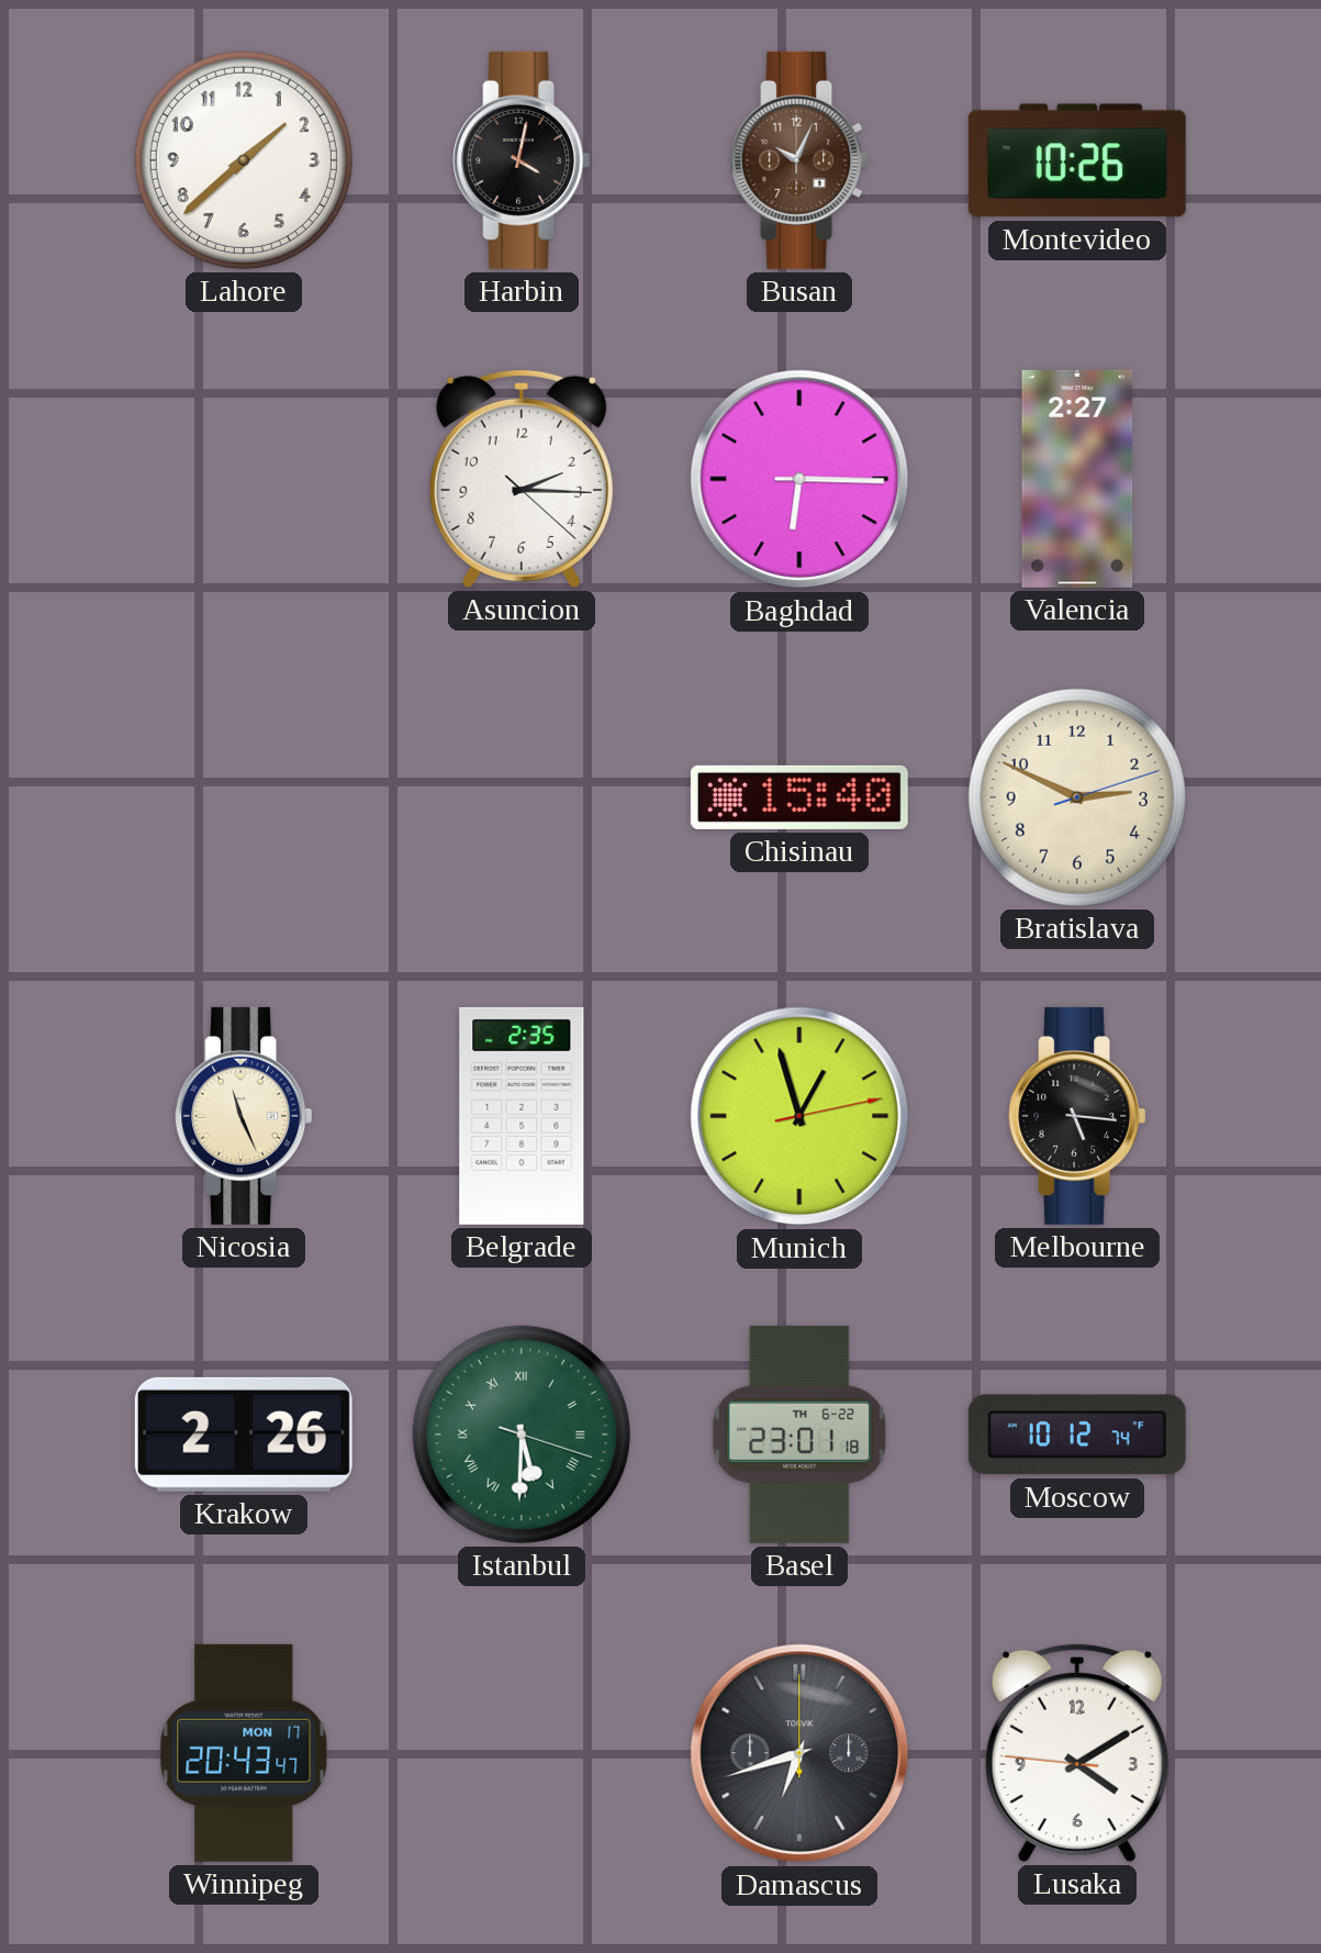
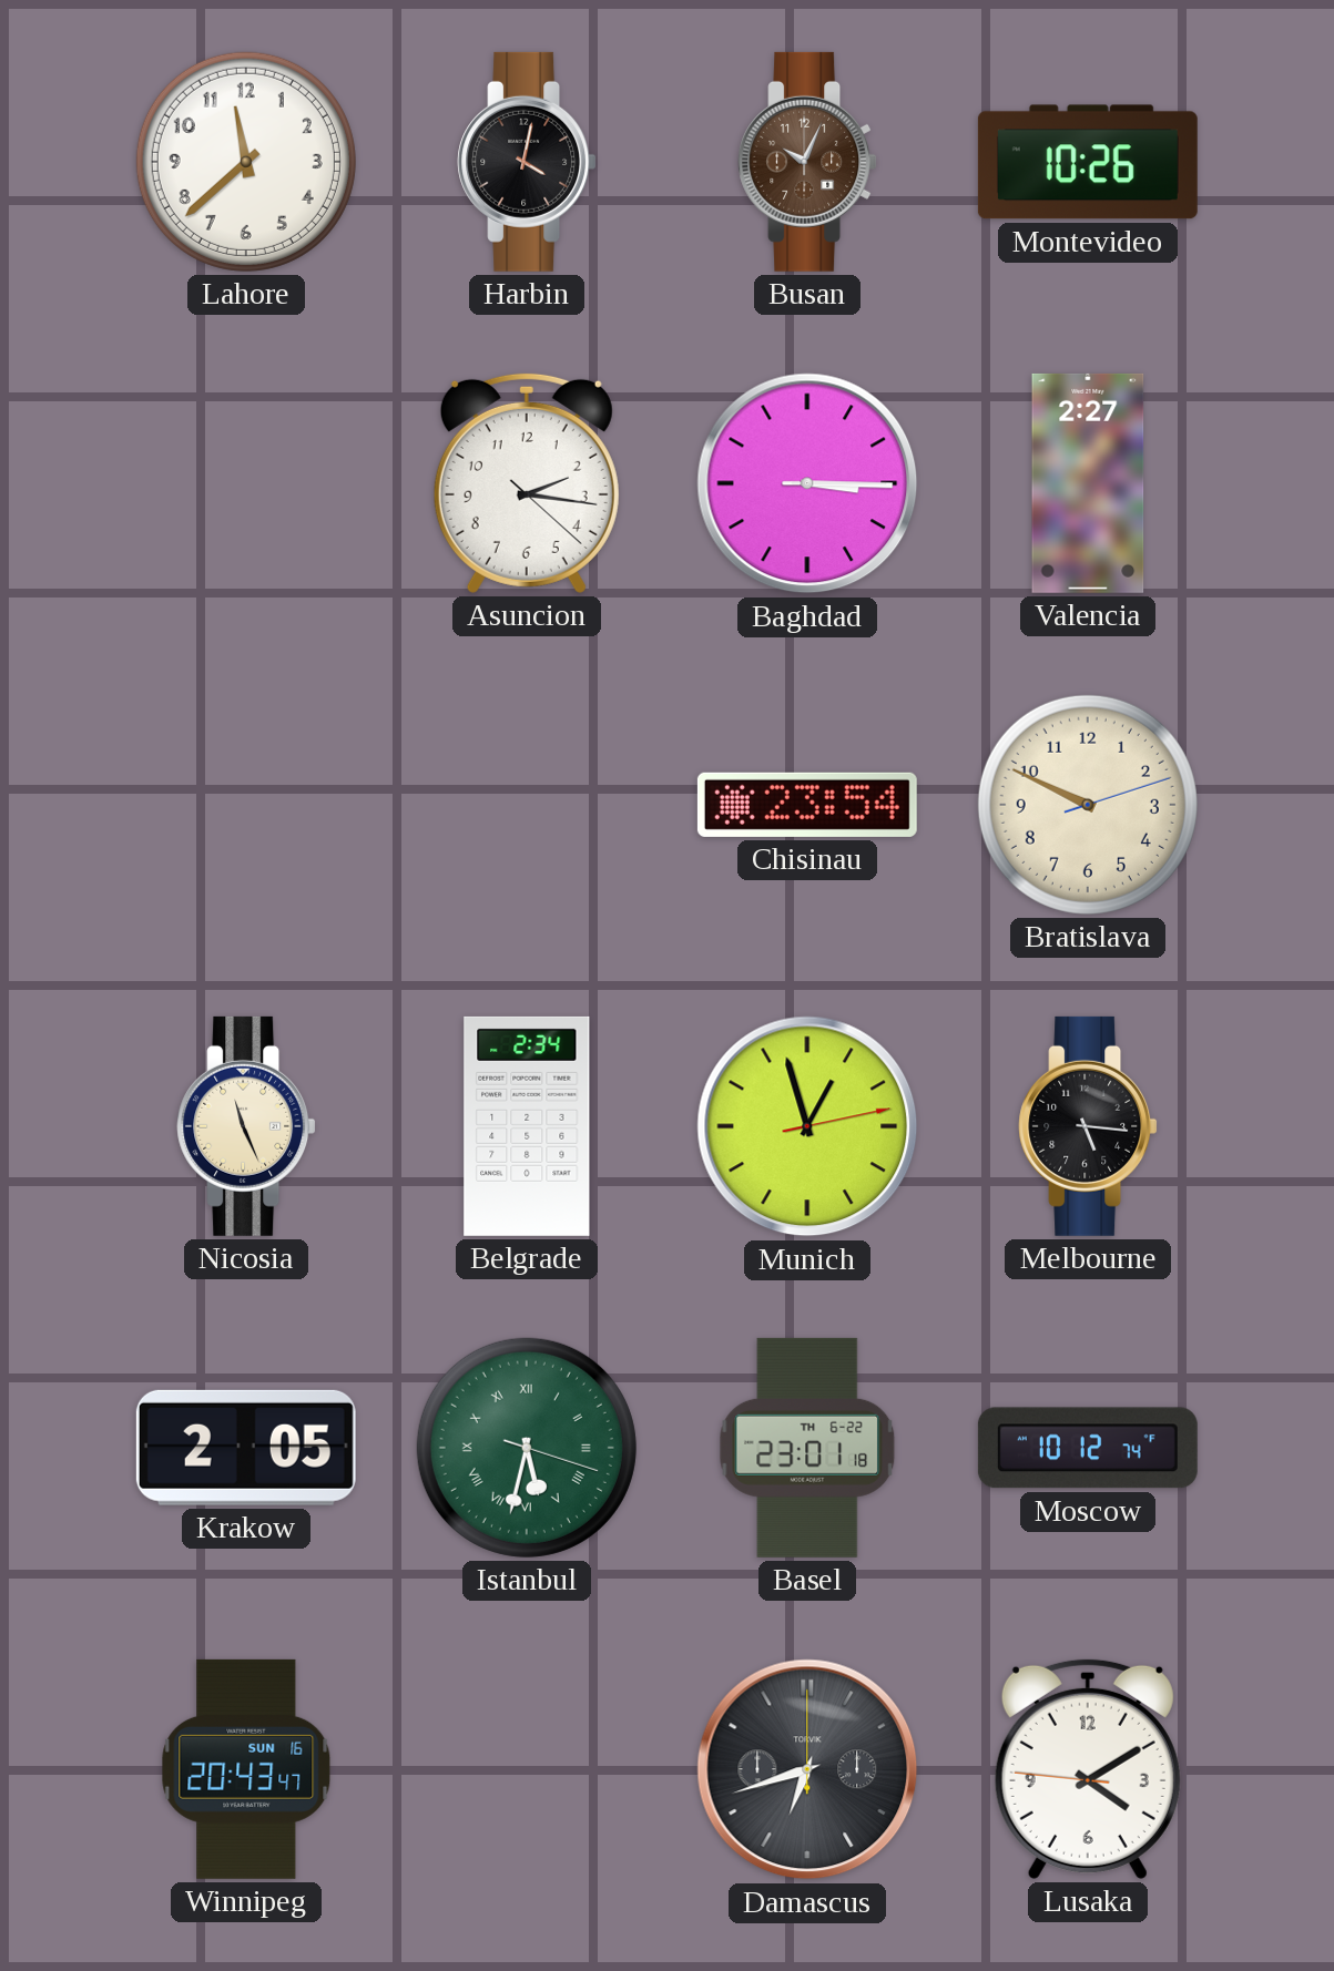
Lahore: 1:38 -> 11:38
Asuncion: 2:15 -> 2:16
Baghdad: 6:15 -> 3:15
Chisinau: 15:40 -> 23:54
Bratislava: 2:49 -> 9:49
Belgrade: 2:35 -> 2:34
Krakow: 2:26 -> 2:05
Istanbul: 5:30 -> 5:32
Winnipeg date: MON 17 -> SUN 16
